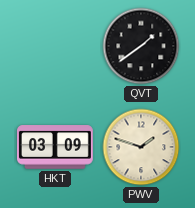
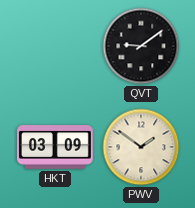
QVT: 1:39 -> 9:09
PWV: 1:48 -> 1:51
